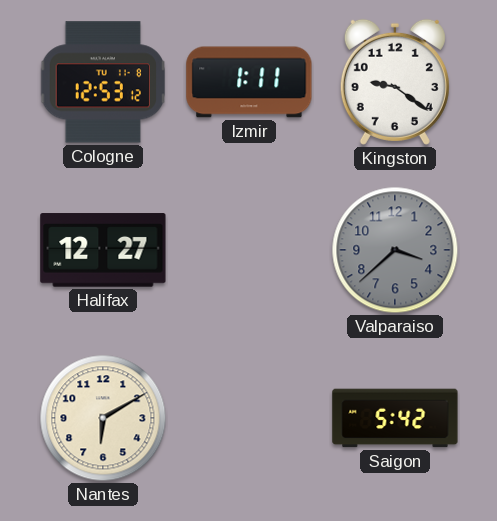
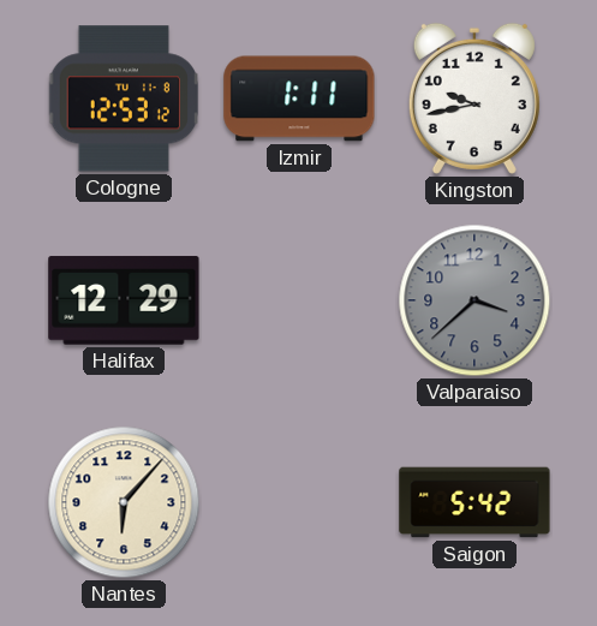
Kingston: 9:21 -> 9:43
Halifax: 12:27 -> 12:29
Nantes: 6:10 -> 6:07
